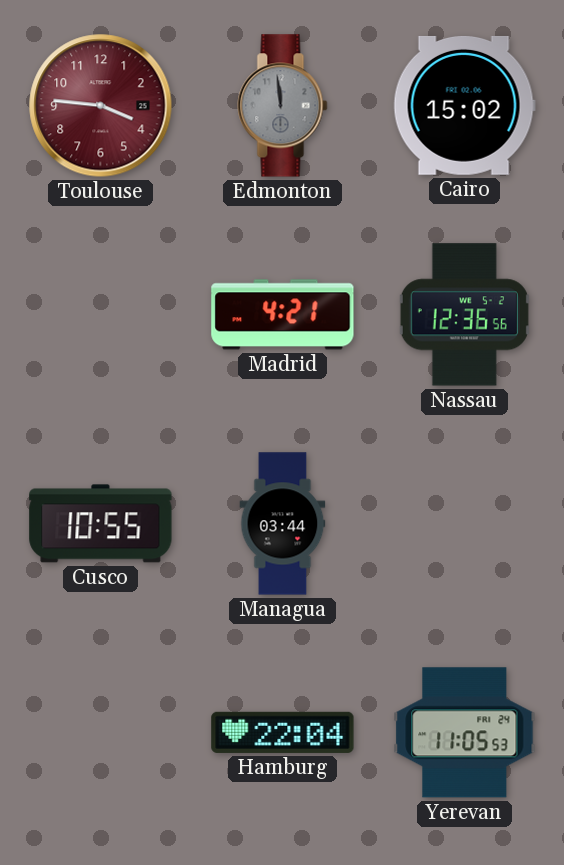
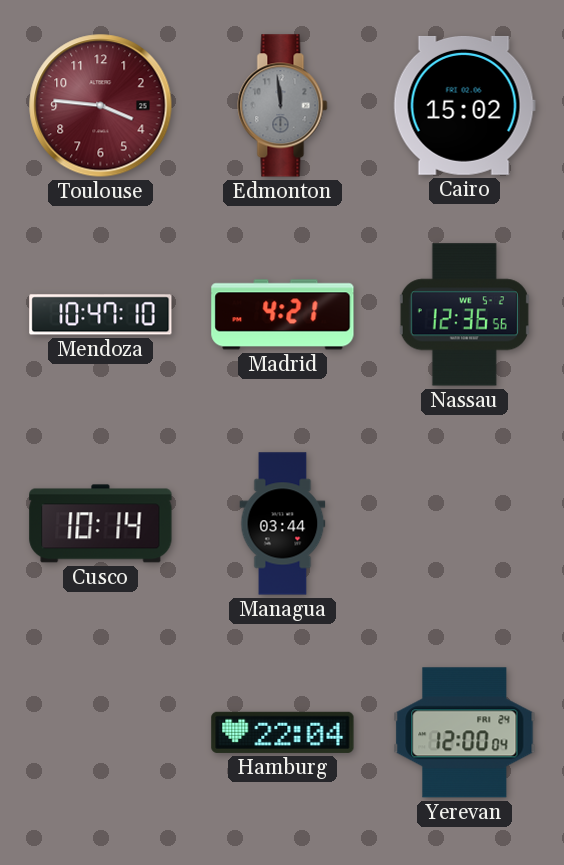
Mendoza: none -> 10:47
Cusco: 10:55 -> 10:14
Yerevan: 11:05 -> 12:00
